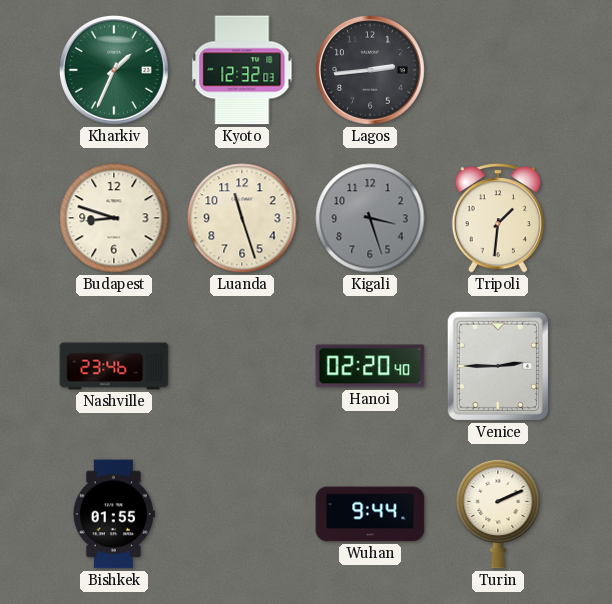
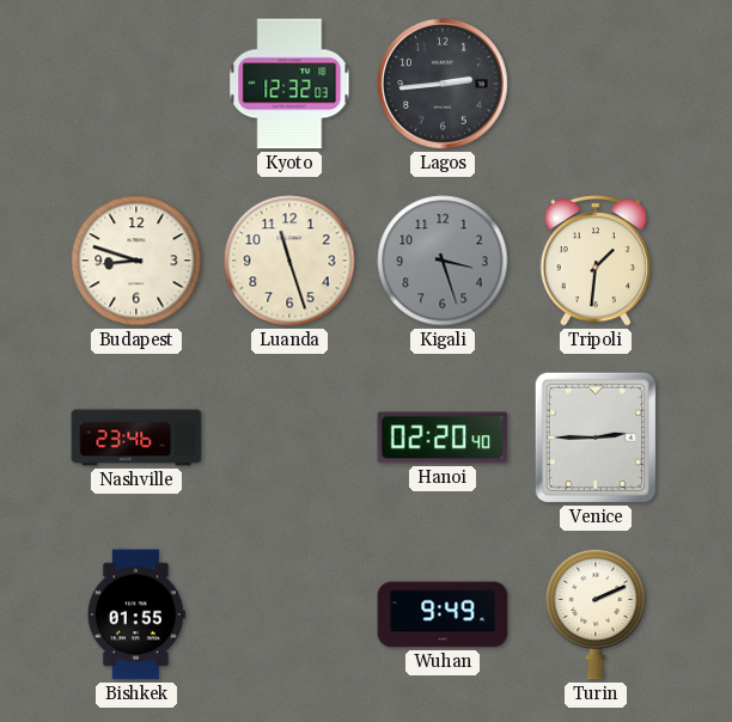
Kharkiv: 1:34 -> none
Wuhan: 9:44 -> 9:49
